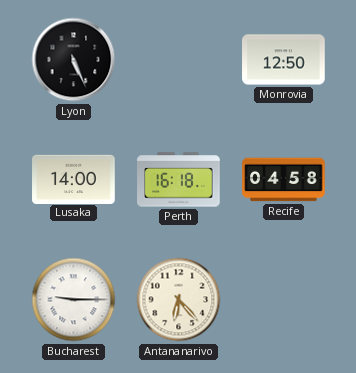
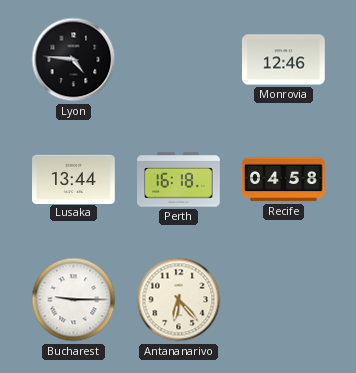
Lyon: 5:26 -> 4:46
Monrovia: 12:50 -> 12:46
Lusaka: 14:00 -> 13:44
